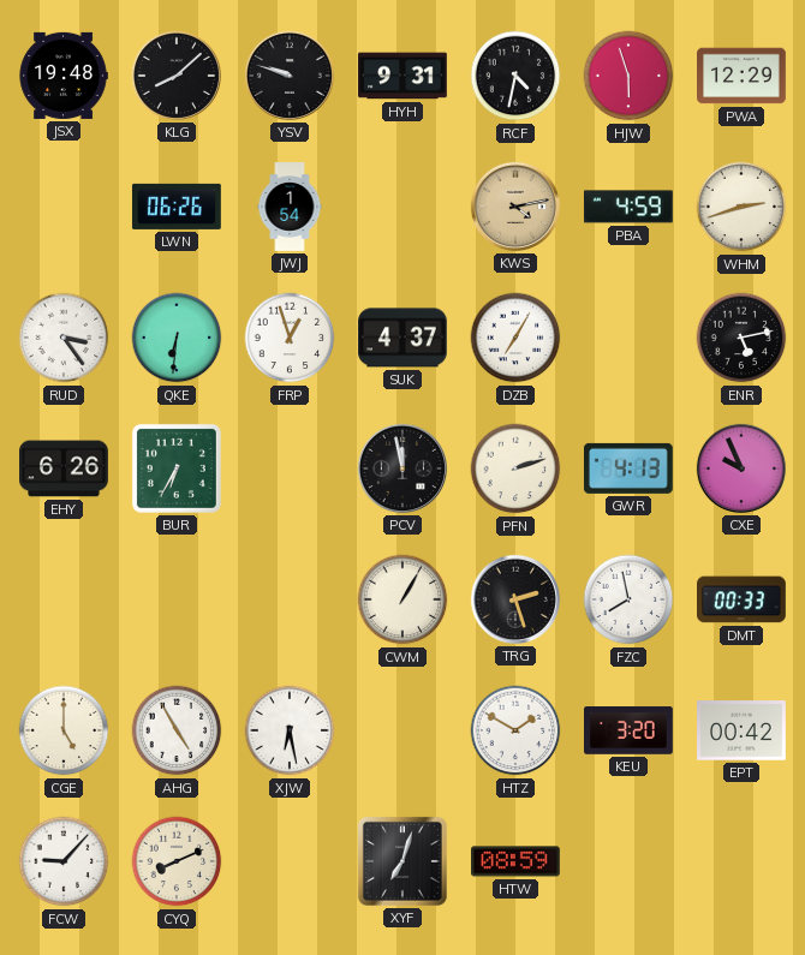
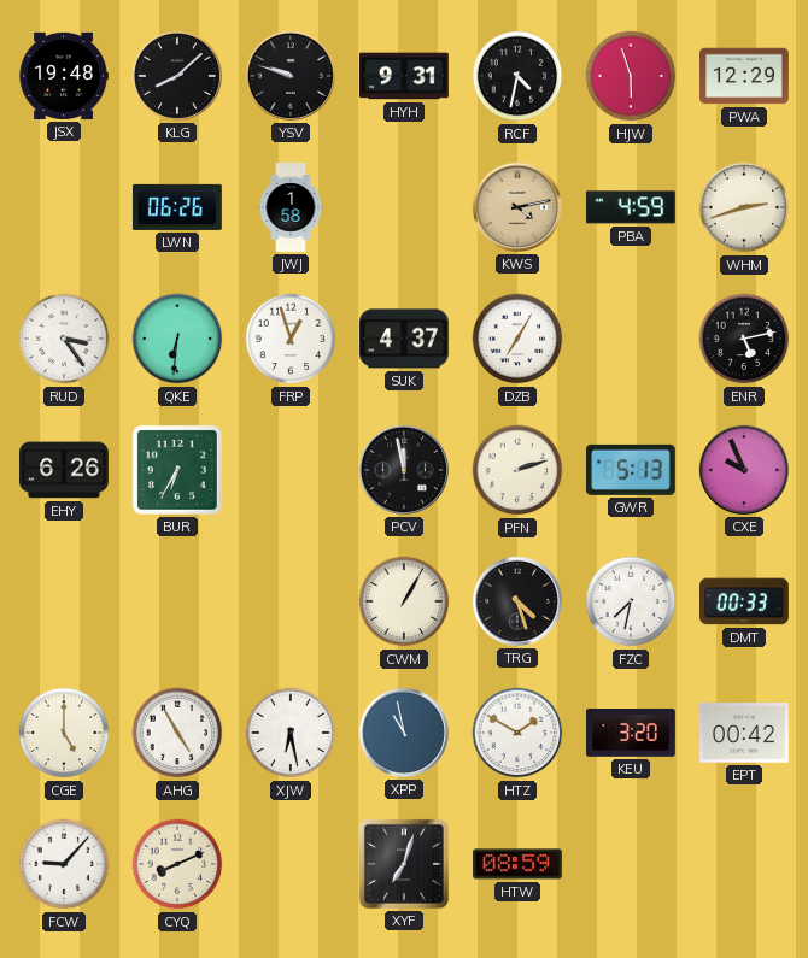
JWJ: 1:54 -> 1:58
GWR: 4:13 -> 5:13
TRG: 2:27 -> 4:27
FZC: 7:58 -> 7:32
XPP: none -> 10:58
